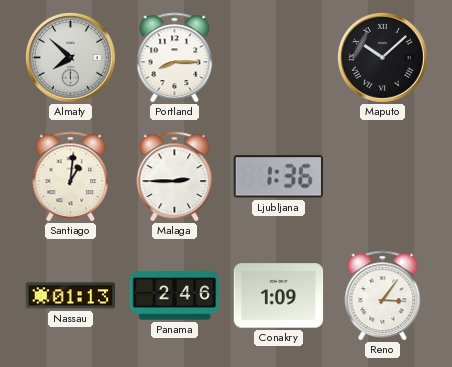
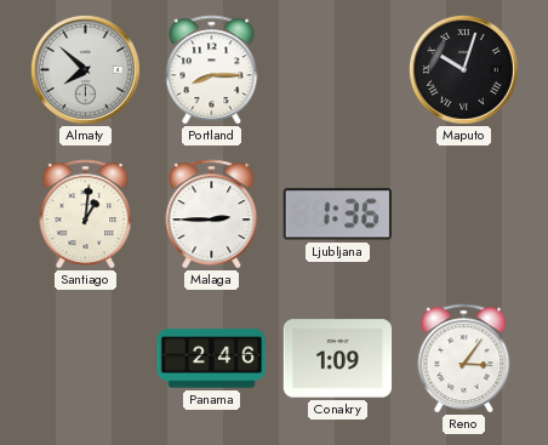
Maputo: 10:08 -> 10:03
Nassau: 01:13 -> none
